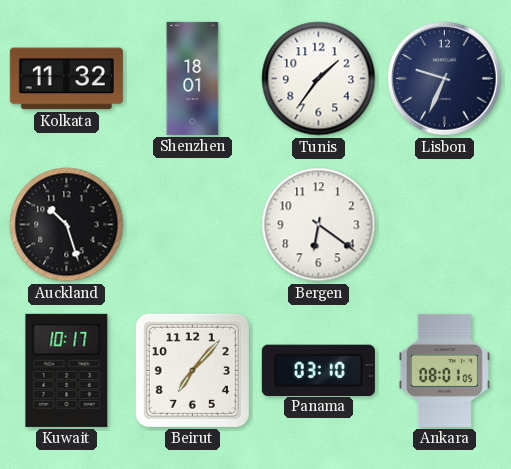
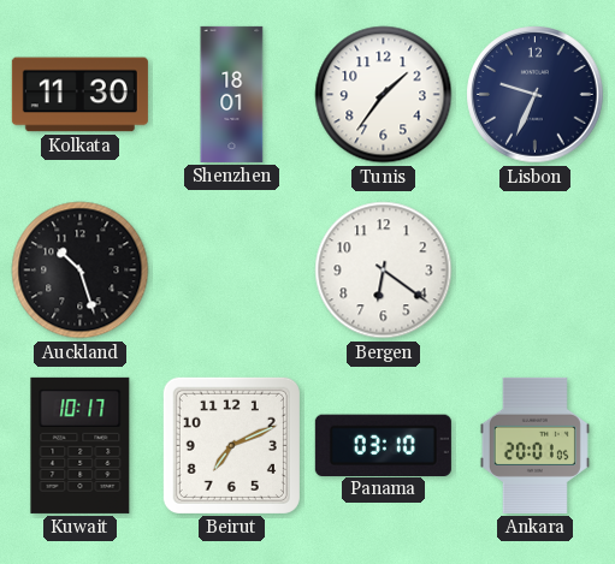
Kolkata: 11:32 -> 11:30
Beirut: 7:07 -> 7:11
Ankara: 08:01 -> 20:01
